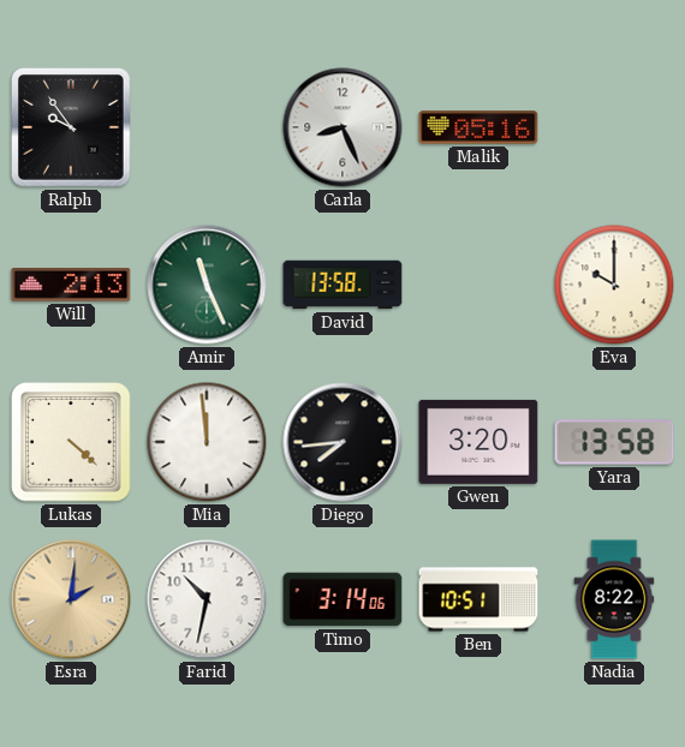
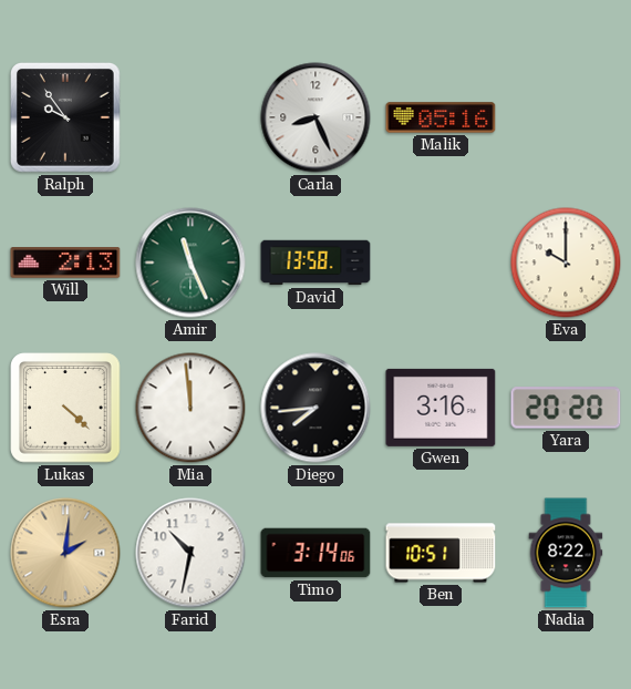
Gwen: 3:20 -> 3:16
Yara: 13:58 -> 20:20
